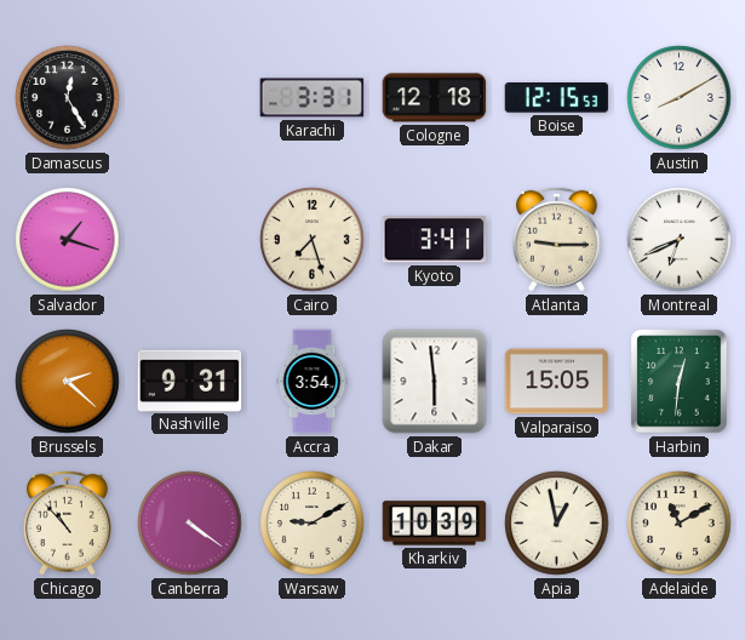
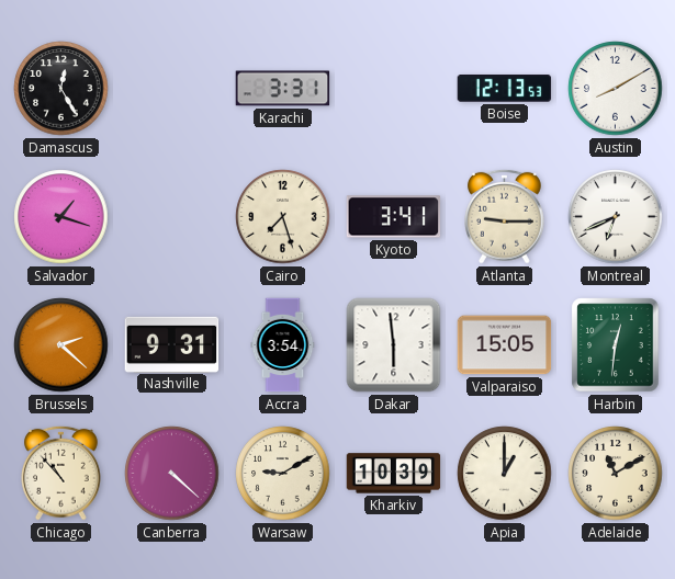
Cologne: 12:18 -> none
Boise: 12:15 -> 12:13
Canberra: 4:21 -> 4:22
Apia: 12:58 -> 1:00
